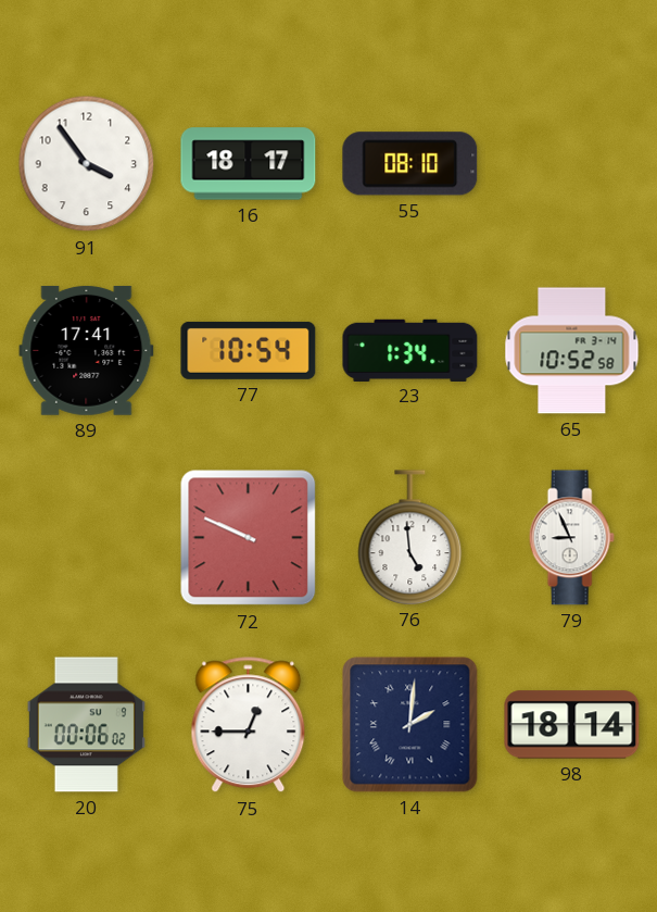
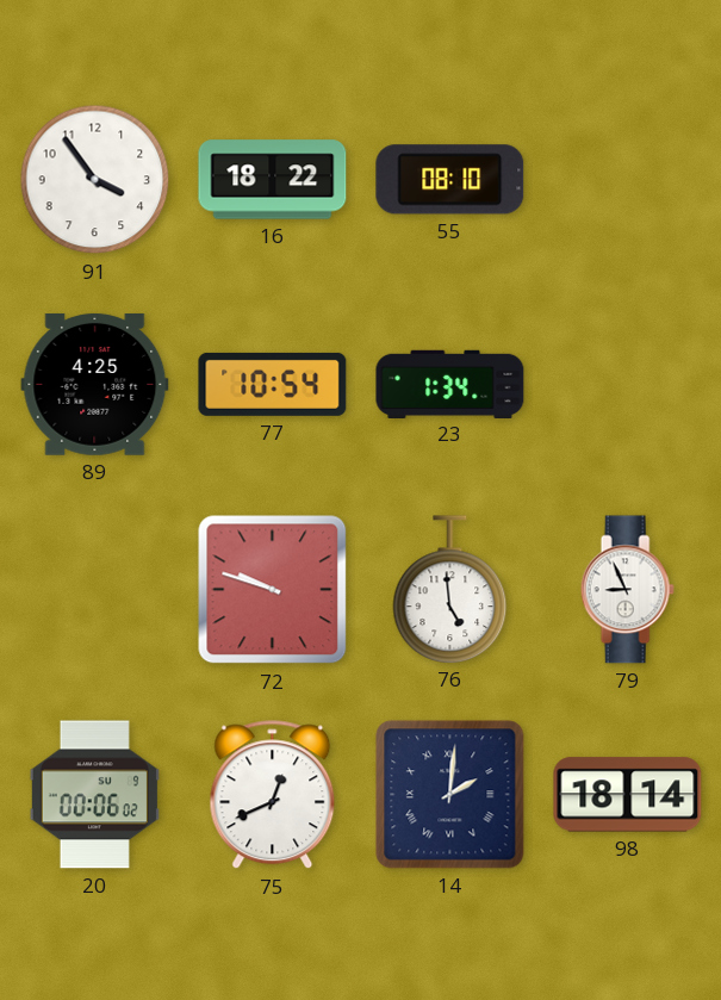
16: 18:17 -> 18:22
89: 17:41 -> 4:25
65: 10:52 -> none
72: 9:49 -> 9:48
75: 12:45 -> 12:41
